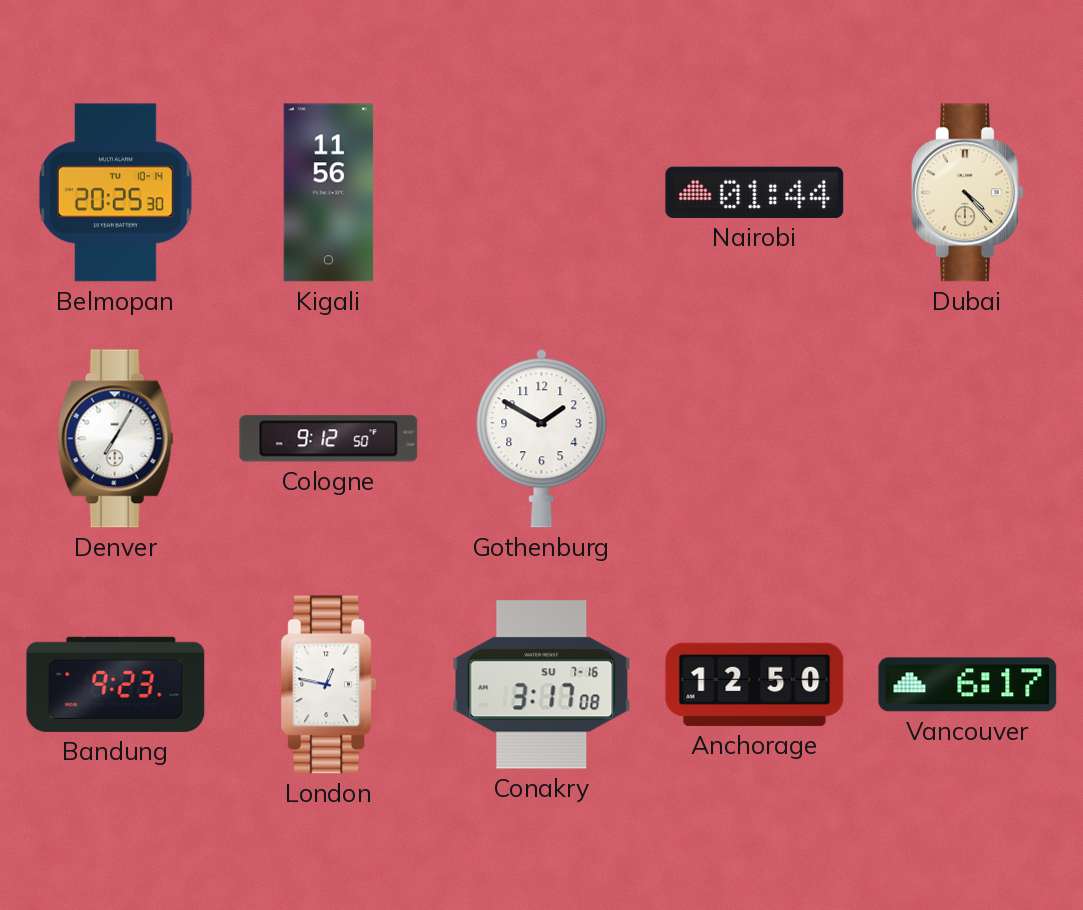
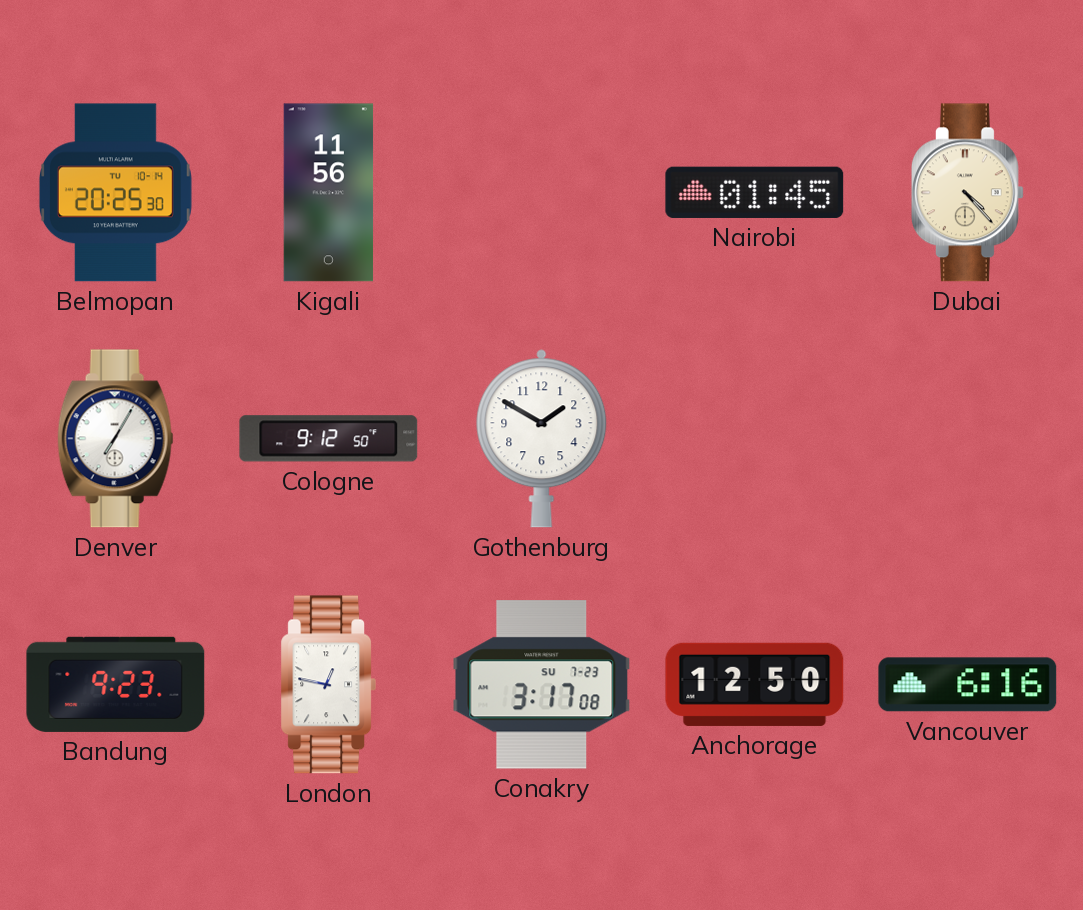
Nairobi: 01:44 -> 01:45
Conakry date: SU 7-16 -> SU 7-23
Vancouver: 6:17 -> 6:16
